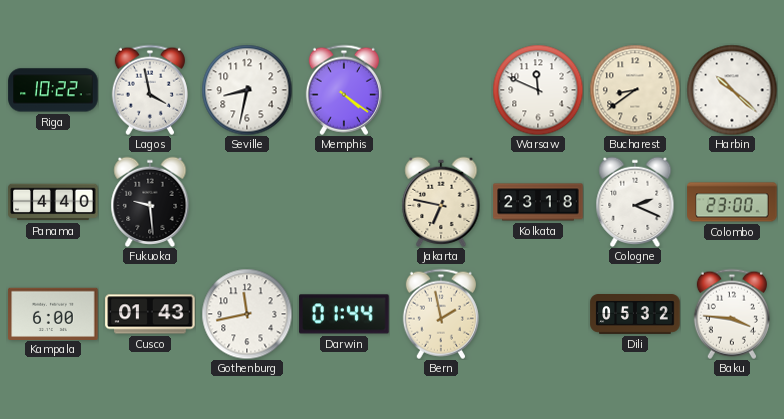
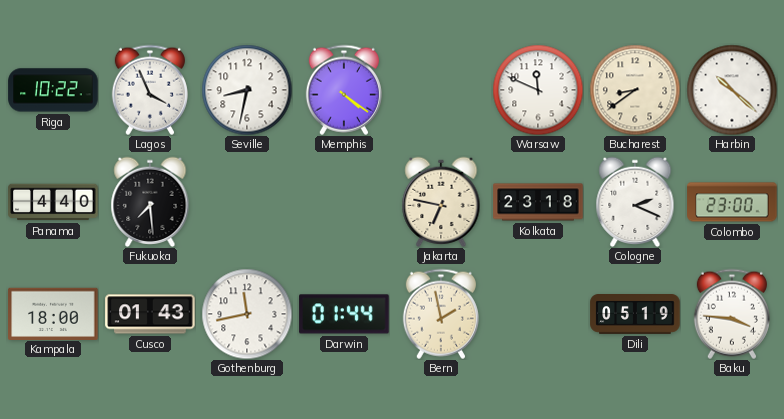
Lagos: 3:58 -> 3:56
Fukuoka: 9:29 -> 7:29
Kampala: 6:00 -> 18:00
Dili: 05:32 -> 05:19
